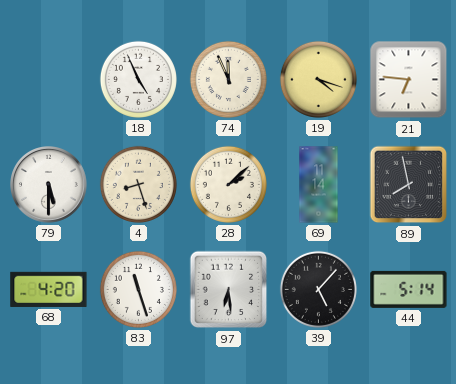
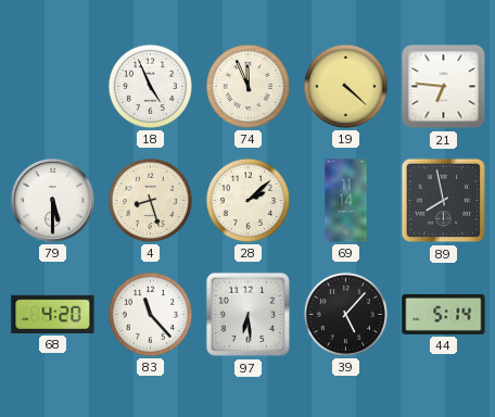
19: 4:18 -> 4:22
83: 11:27 -> 11:23
